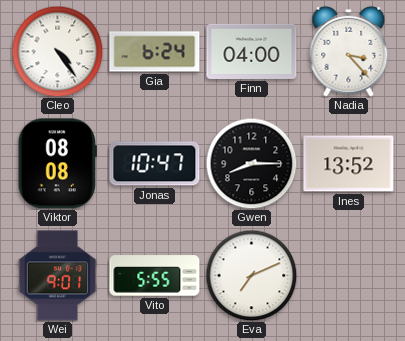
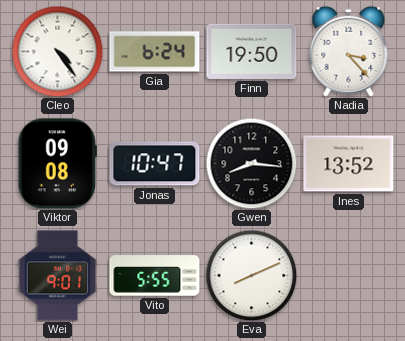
Finn: 04:00 -> 19:50
Viktor: 08:08 -> 09:08
Gwen: 8:15 -> 8:16
Eva: 7:11 -> 8:11
